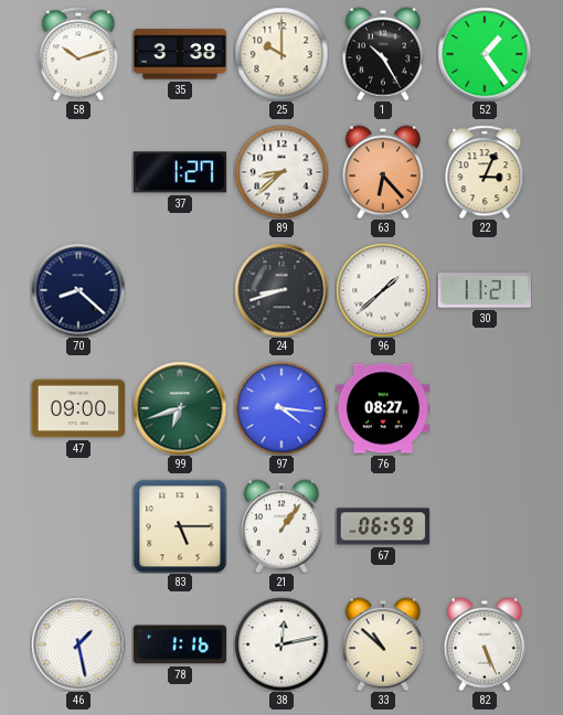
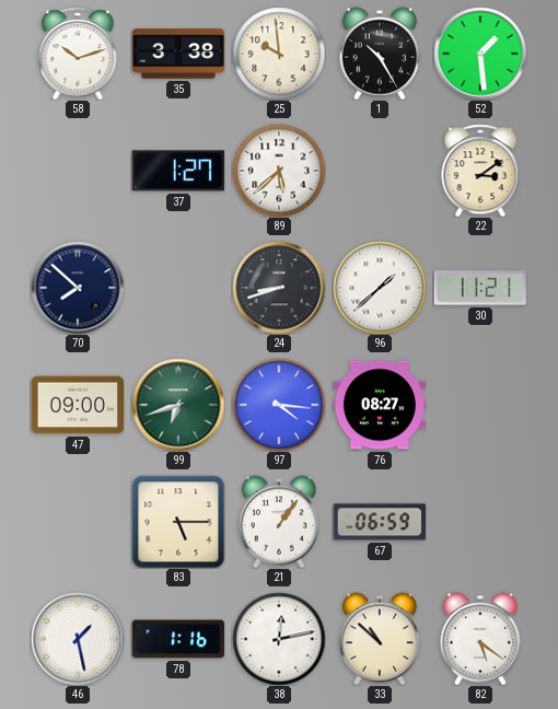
25: 10:00 -> 9:59
52: 1:24 -> 1:29
89: 8:38 -> 5:38
63: 6:23 -> none
22: 3:04 -> 3:09
70: 8:22 -> 7:52
82: 5:26 -> 5:21
